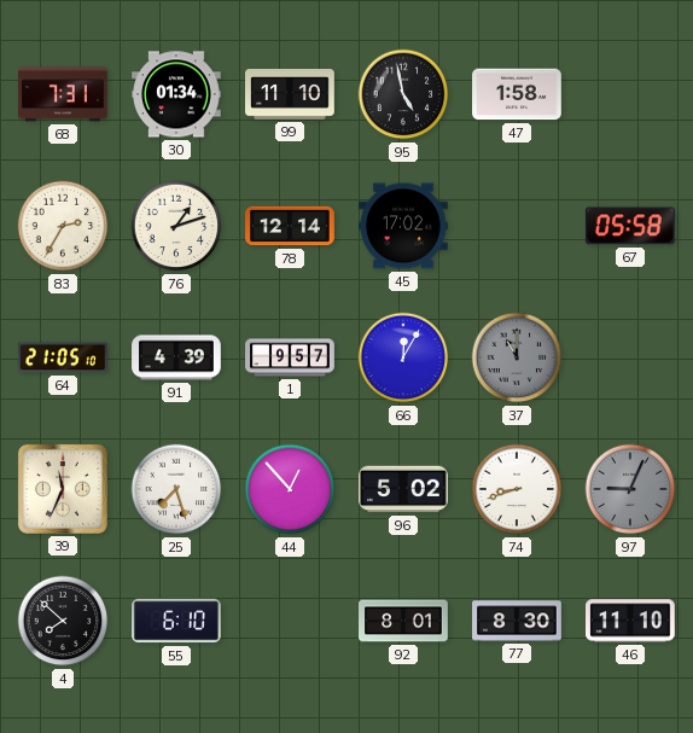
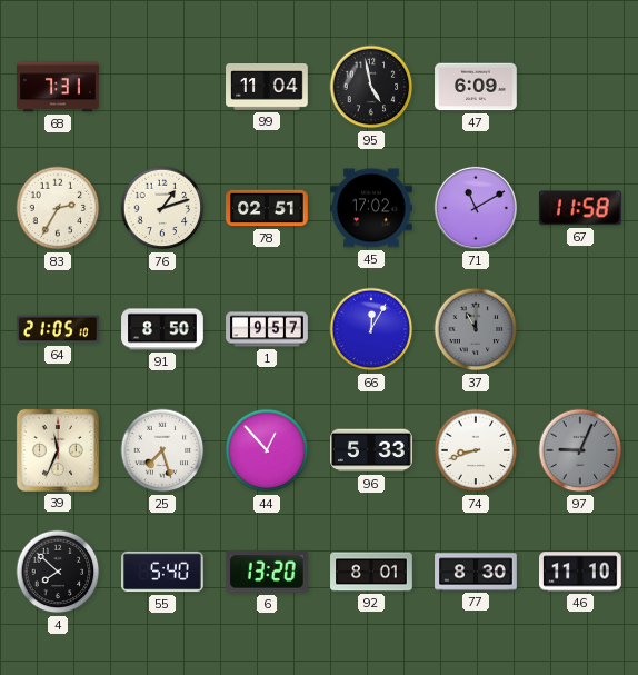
30: 01:34 -> none
99: 11:10 -> 11:04
47: 1:58 -> 6:09
78: 12:14 -> 02:51
71: none -> 11:10
67: 05:58 -> 11:58
91: 4:39 -> 8:50
96: 5:02 -> 5:33
55: 6:10 -> 5:40
6: none -> 13:20
